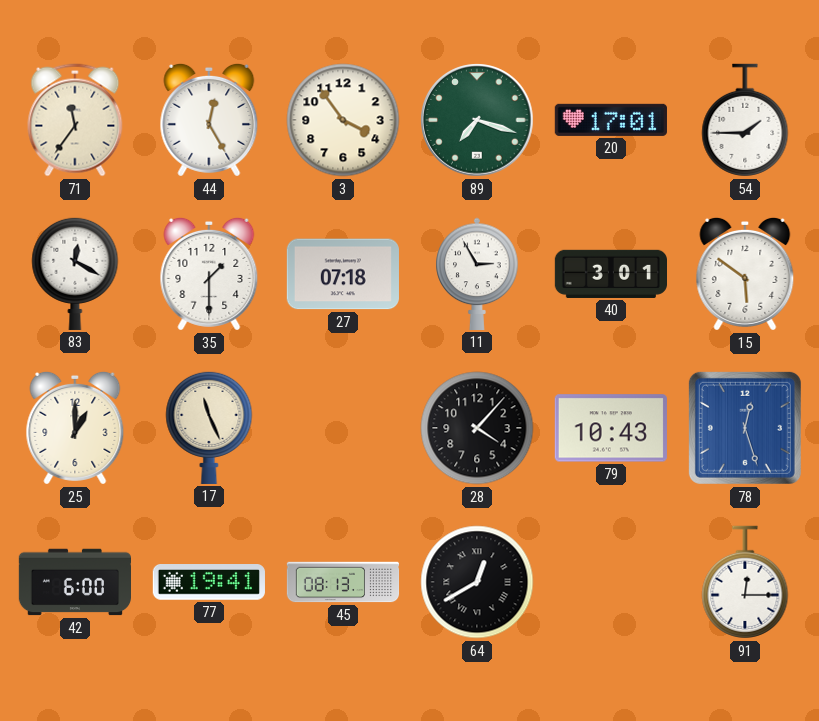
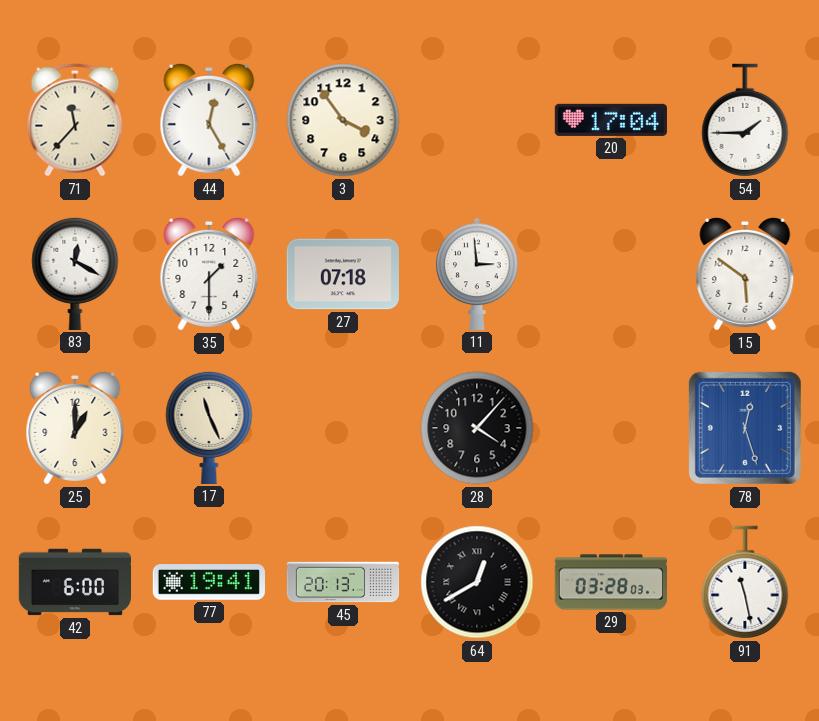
71: 11:36 -> 11:37
89: 7:18 -> none
20: 17:01 -> 17:04
11: 2:55 -> 2:59
40: 3:01 -> none
79: 10:43 -> none
45: 08:13 -> 20:13
29: none -> 03:28
91: 12:15 -> 11:28
